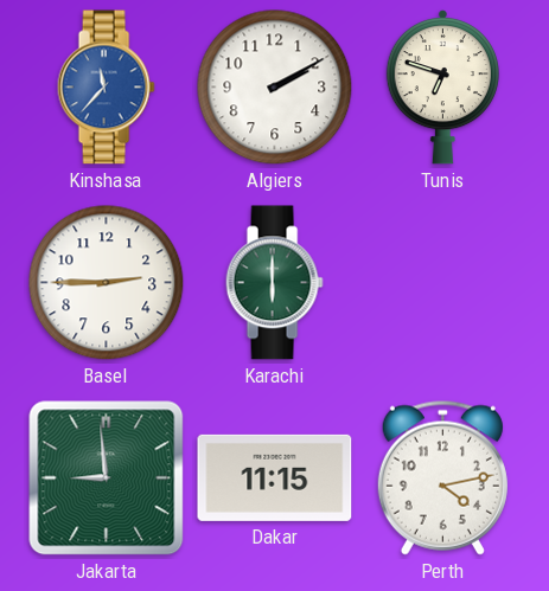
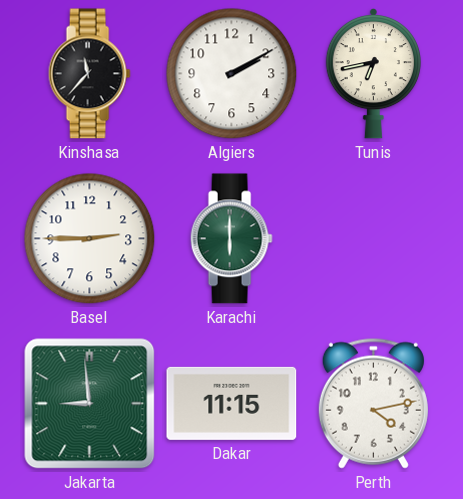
Kinshasa dial: blue -> black
Tunis: 6:48 -> 6:43
